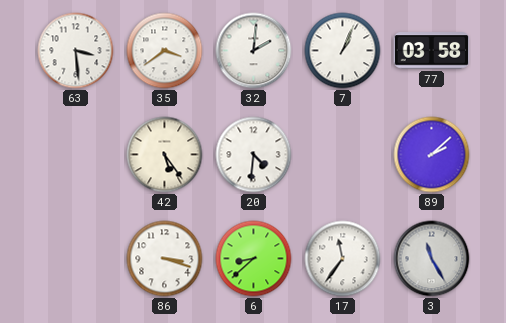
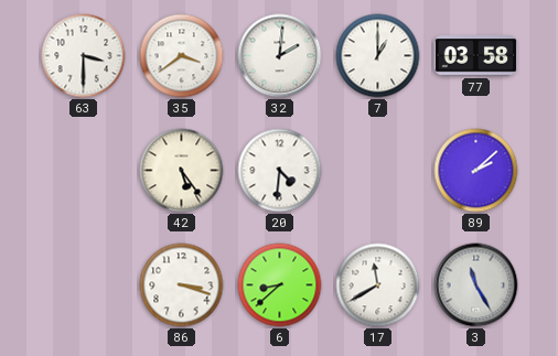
63: 3:29 -> 3:30
7: 1:04 -> 1:00
17: 11:36 -> 11:40
